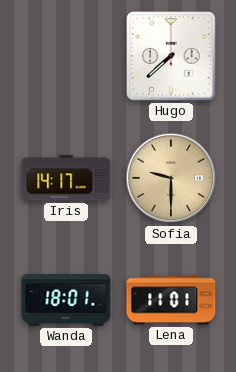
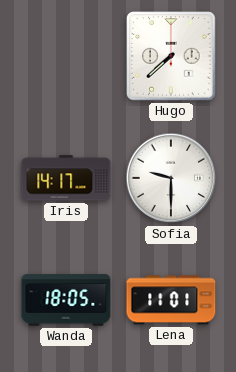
Sofia dial: champagne -> white
Wanda: 18:01 -> 18:05
